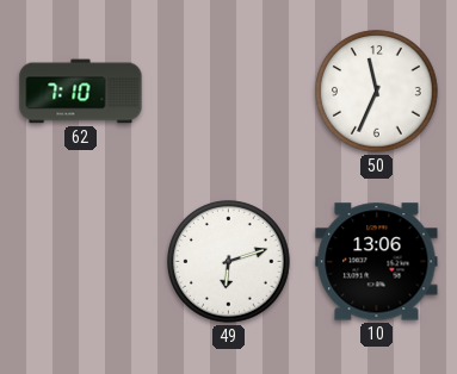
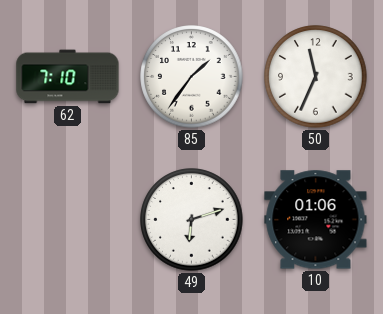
85: none -> 1:36
10: 13:06 -> 01:06
